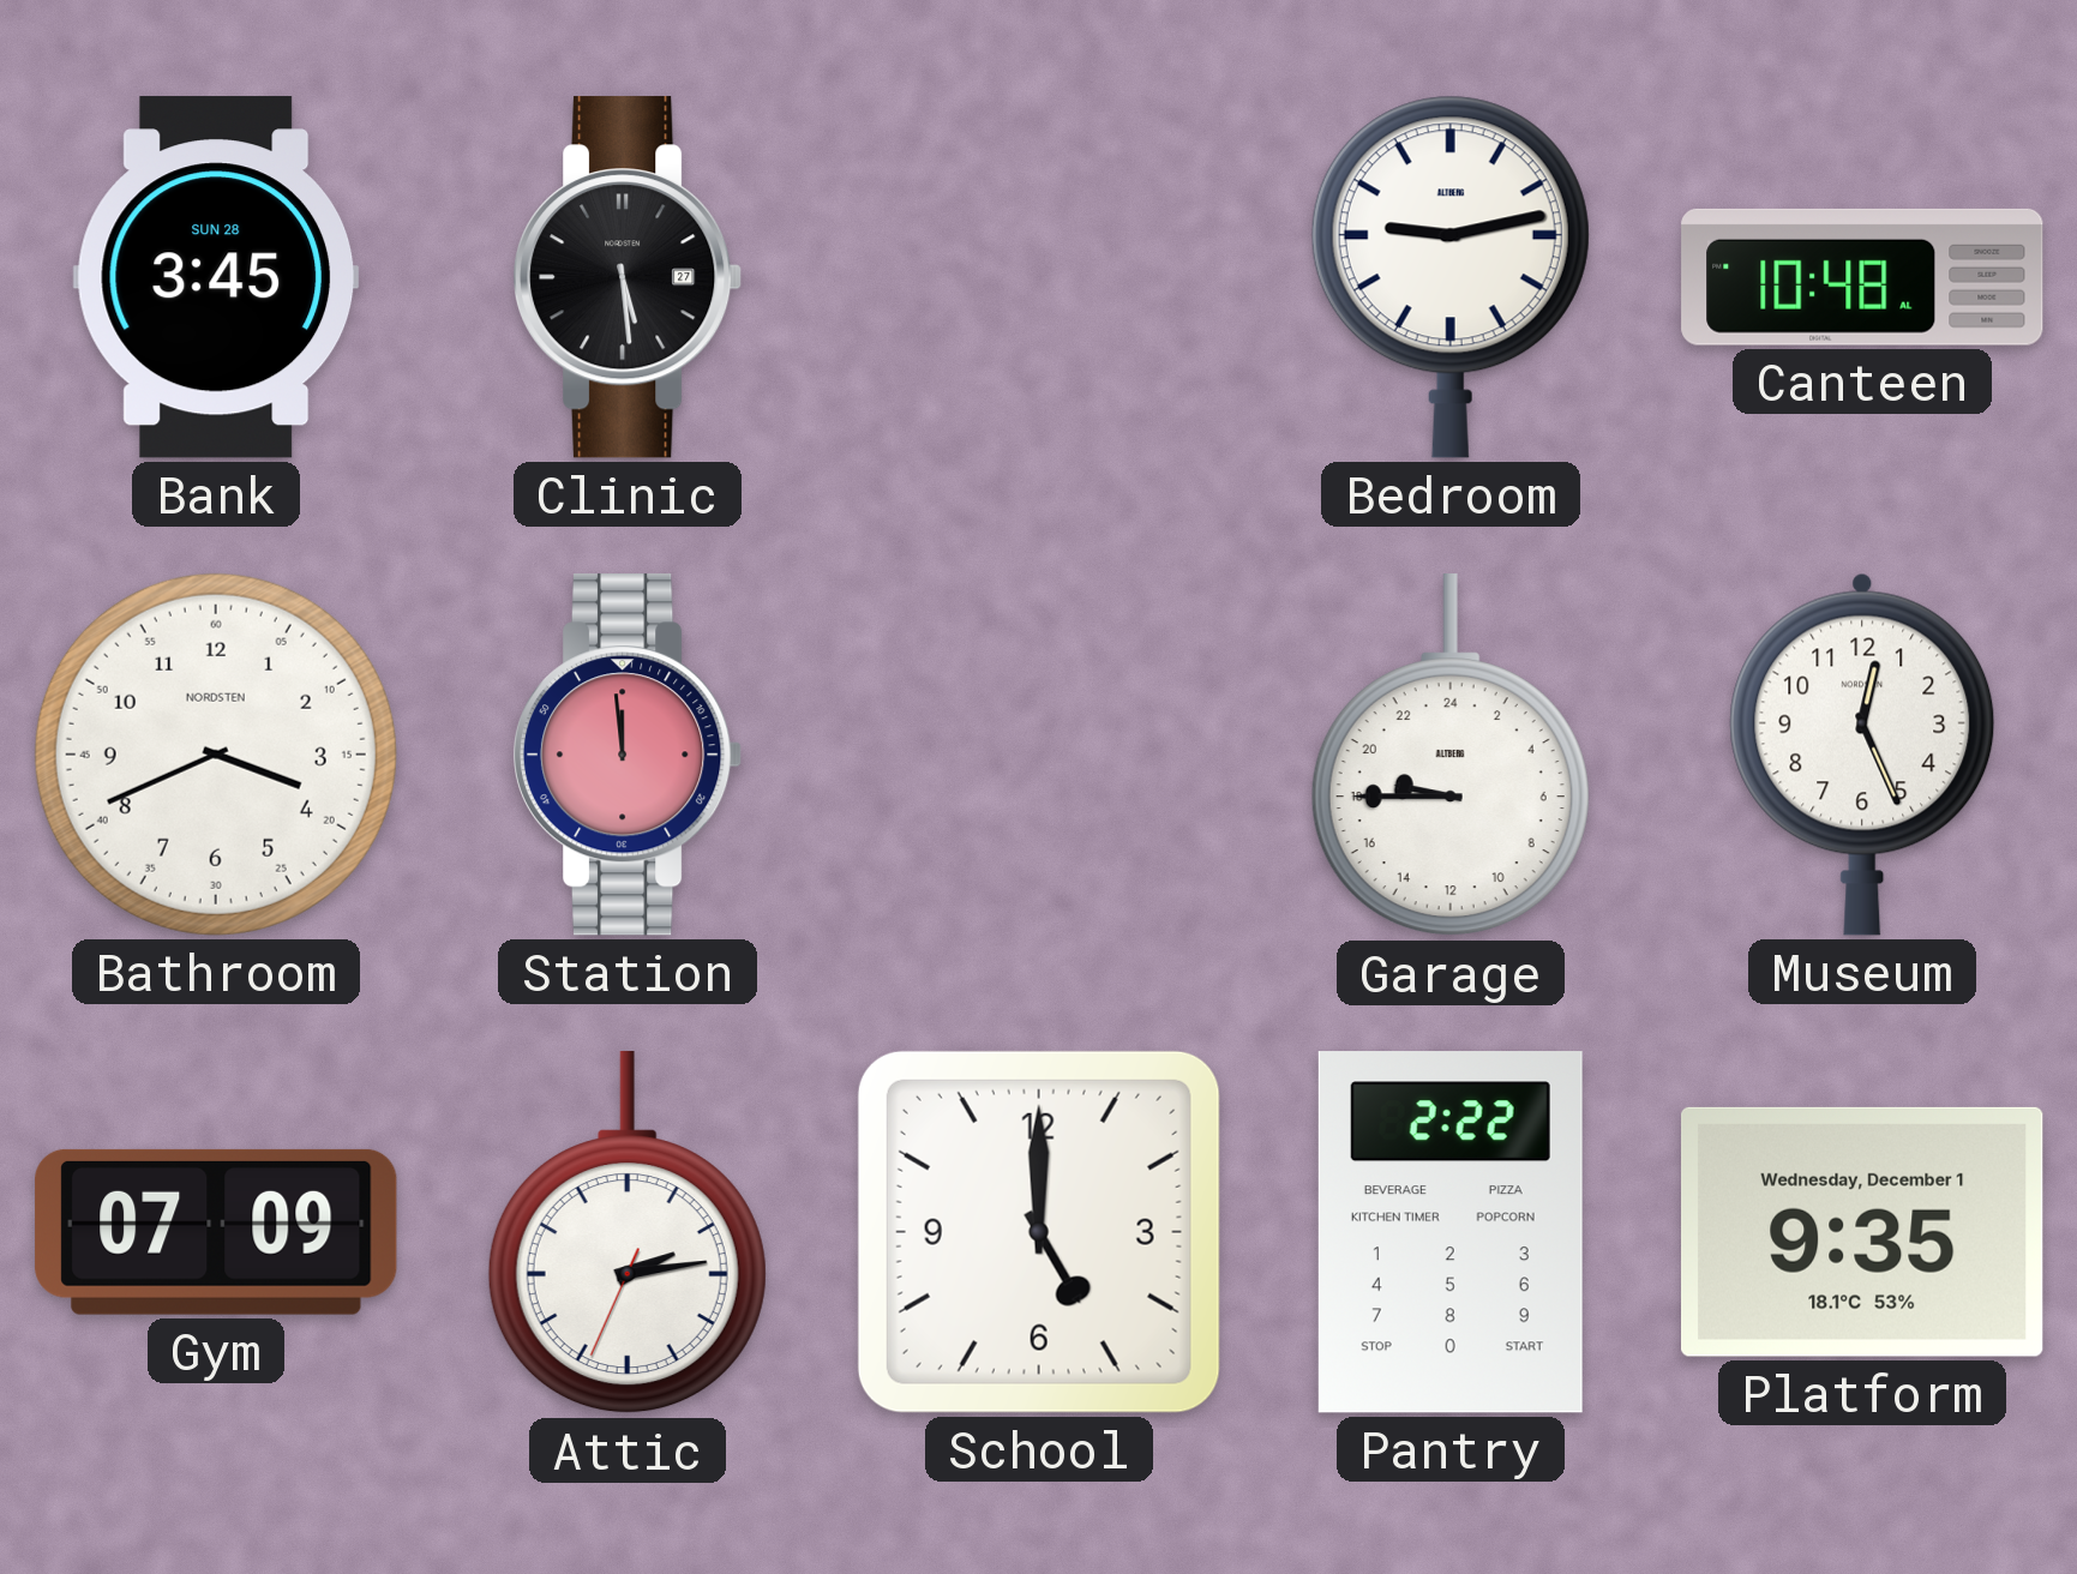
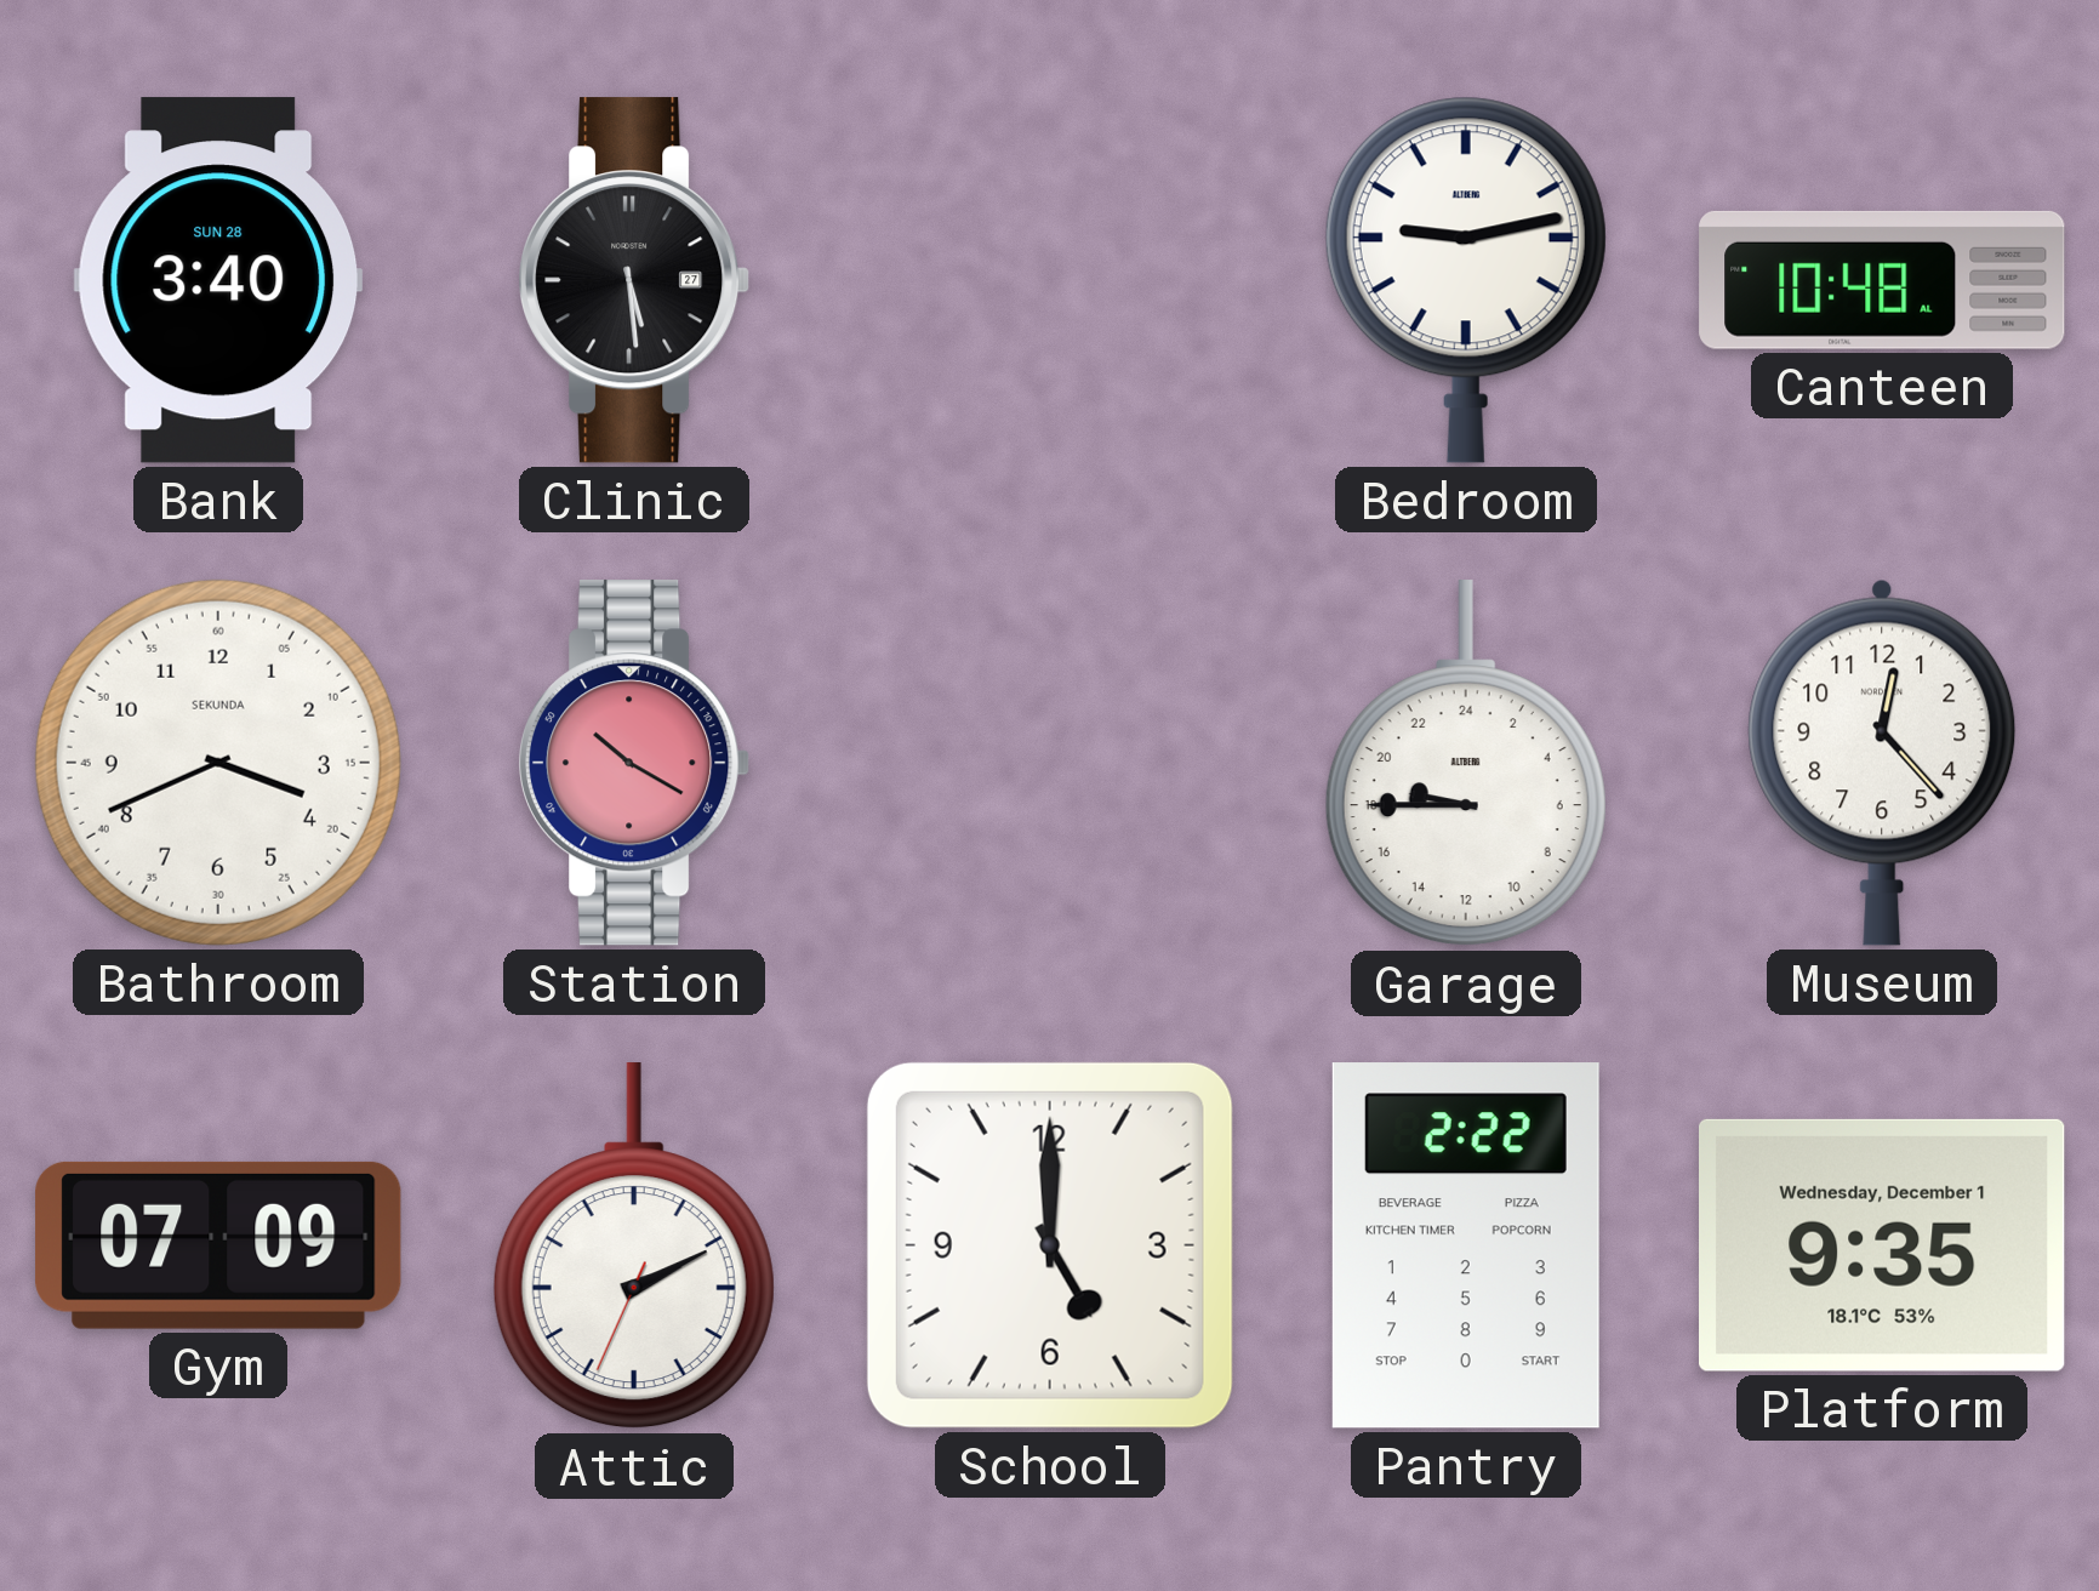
Bank: 3:45 -> 3:40
Bathroom brand: NORDSTEN -> SEKUNDA
Station: 11:59 -> 10:20
Museum: 12:26 -> 12:23
Attic: 2:13 -> 2:10
